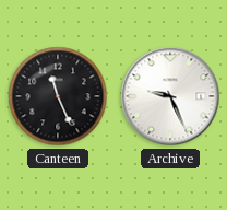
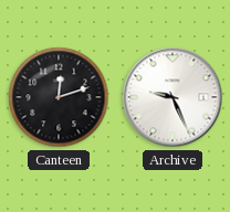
Canteen: 11:26 -> 12:12
